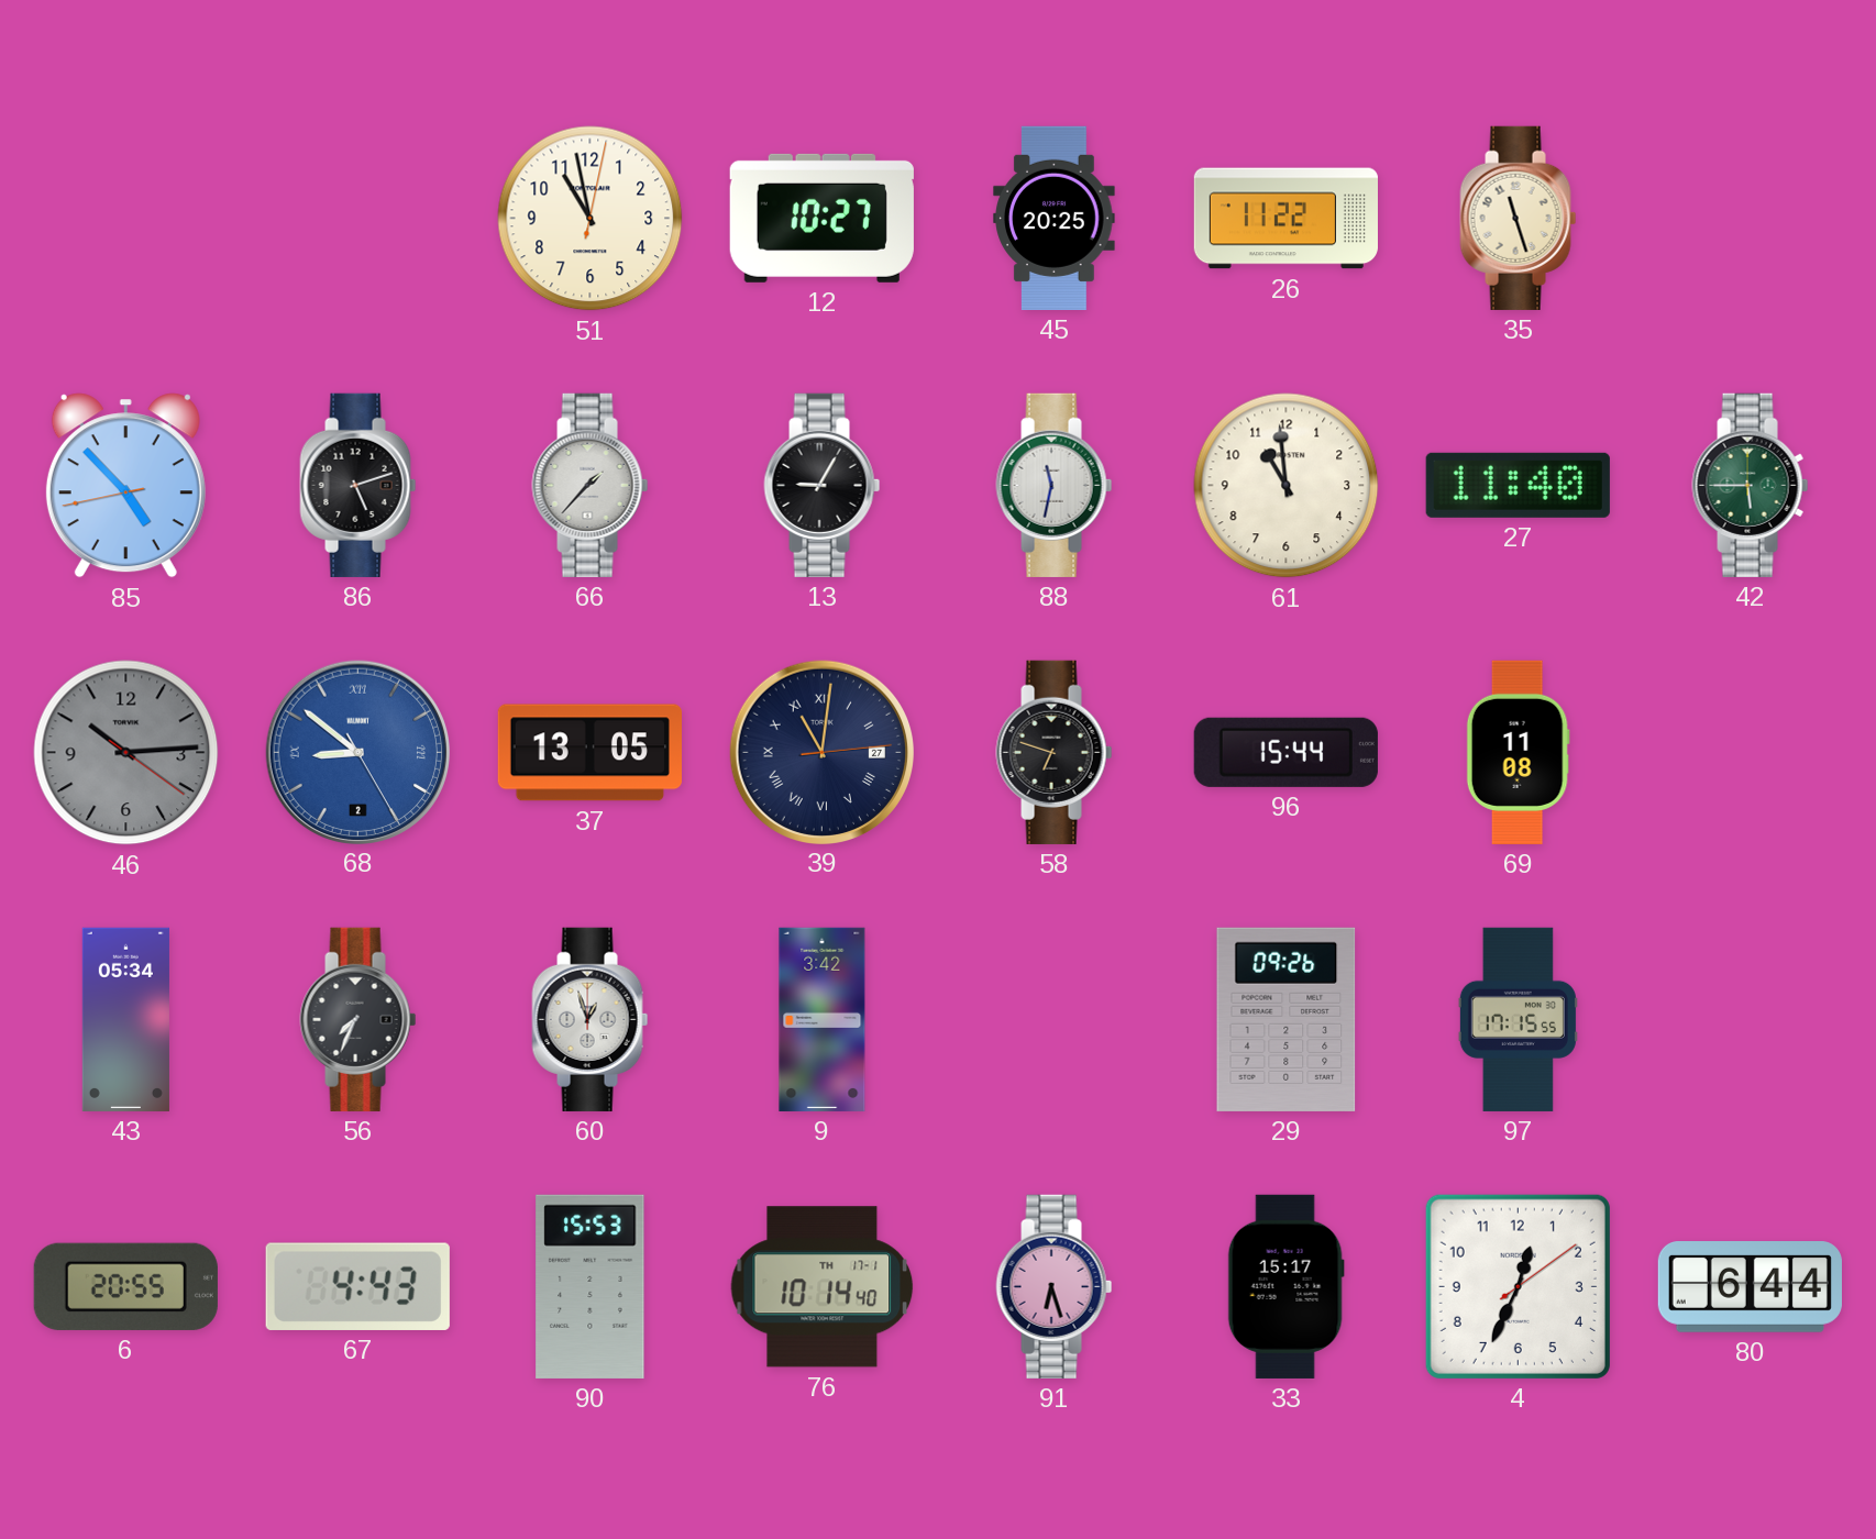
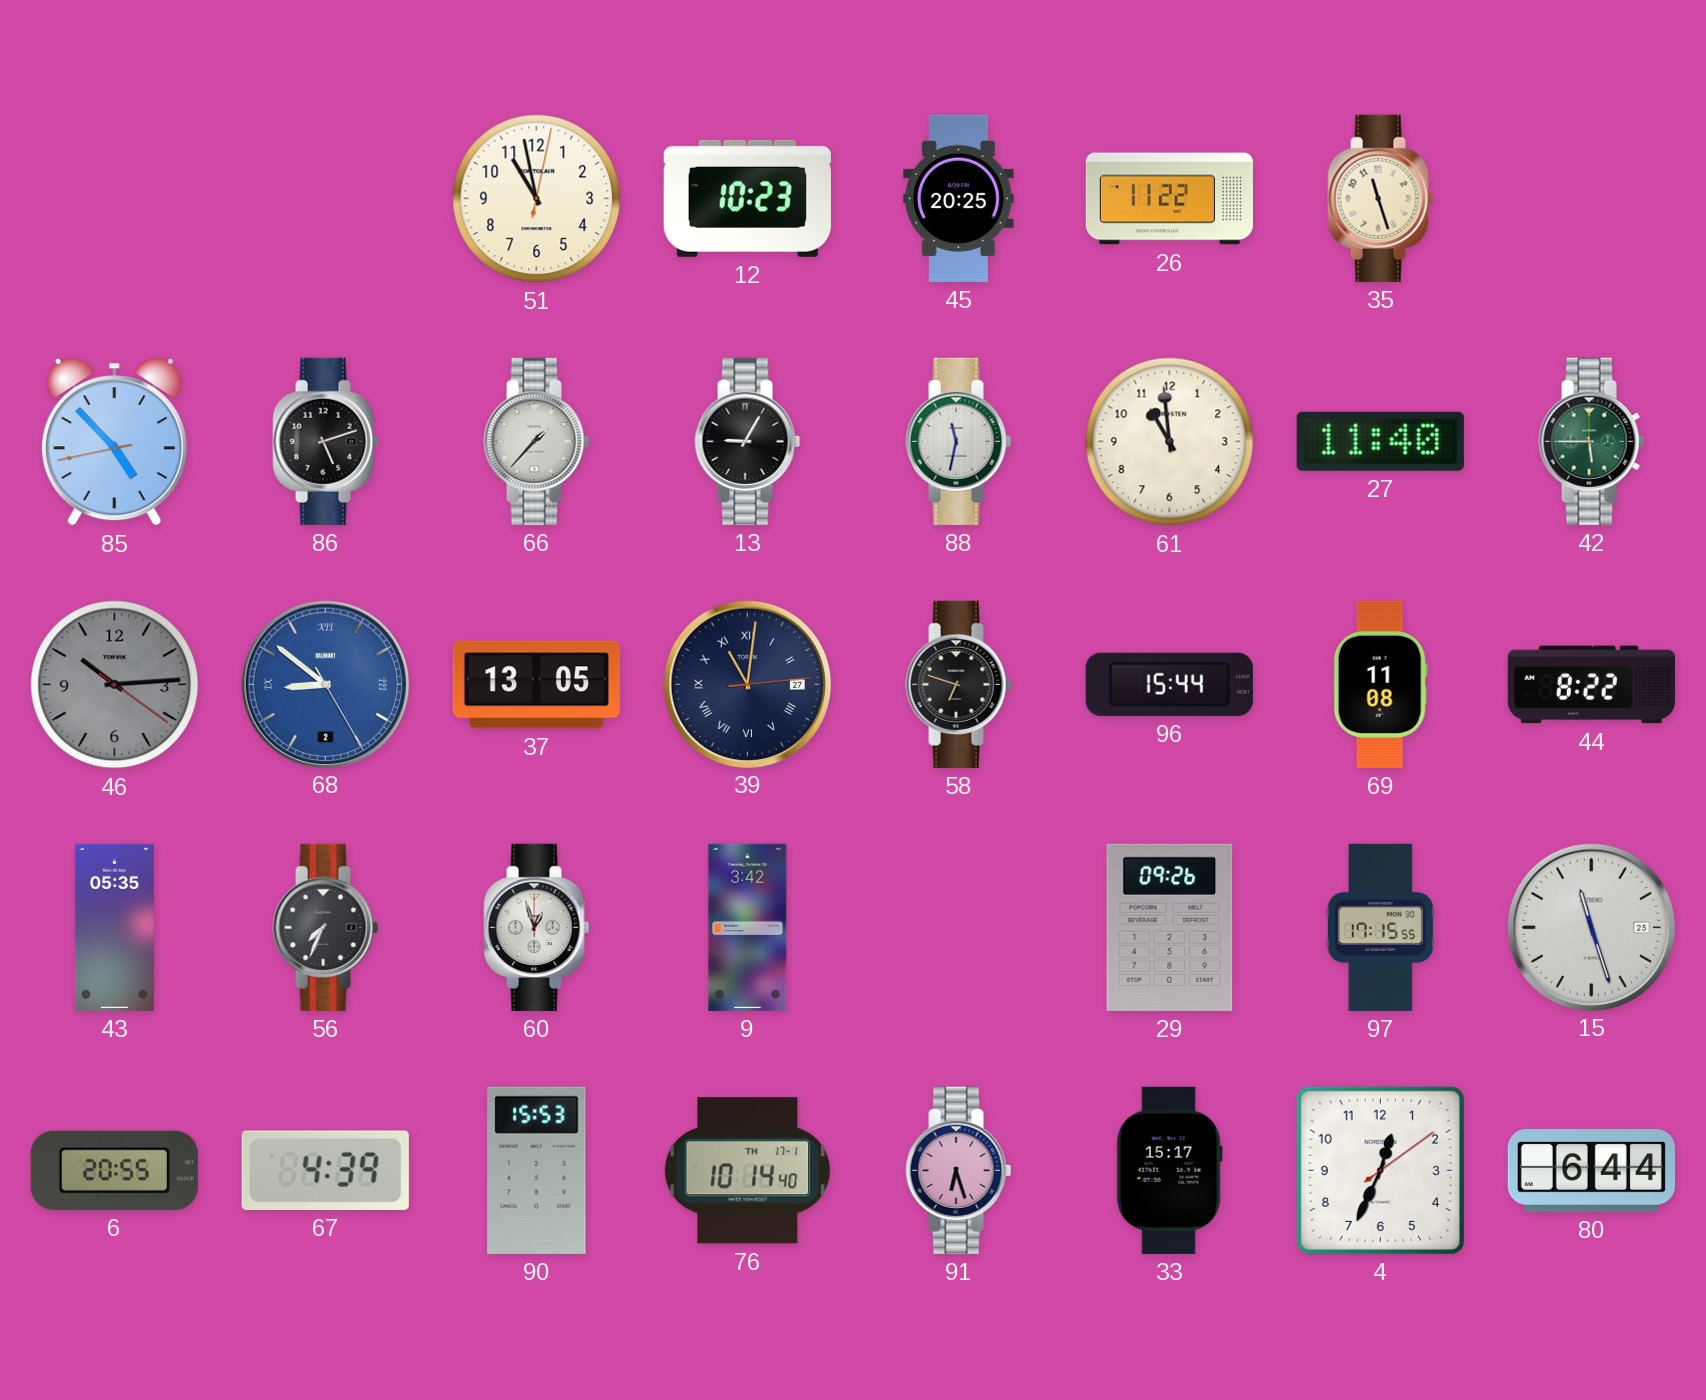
12: 10:27 -> 10:23
44: none -> 8:22
43: 05:34 -> 05:35
15: none -> 11:27
67: 4:43 -> 4:39
